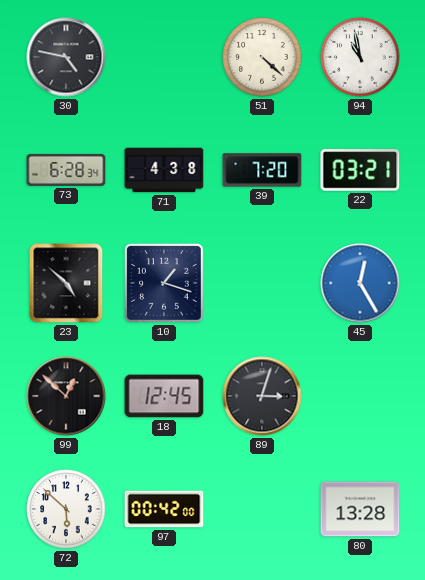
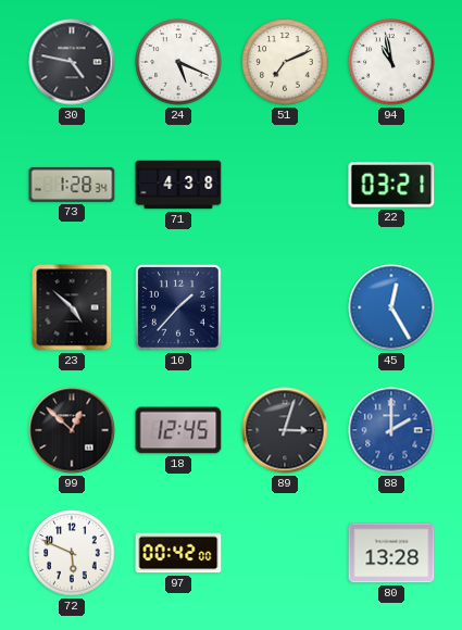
24: none -> 5:19
51: 4:22 -> 7:11
73: 6:28 -> 1:28
39: 7:20 -> none
10: 1:18 -> 1:37
88: none -> 2:00
72: 5:52 -> 5:49
